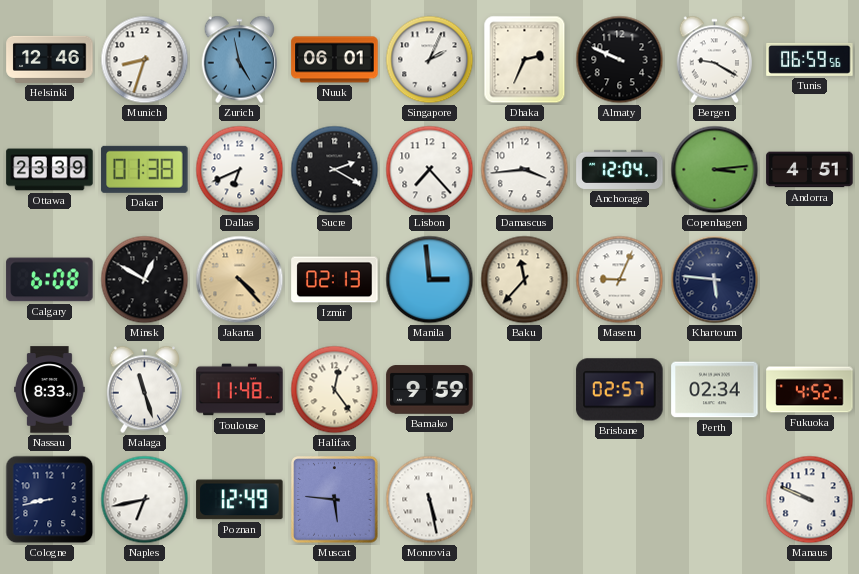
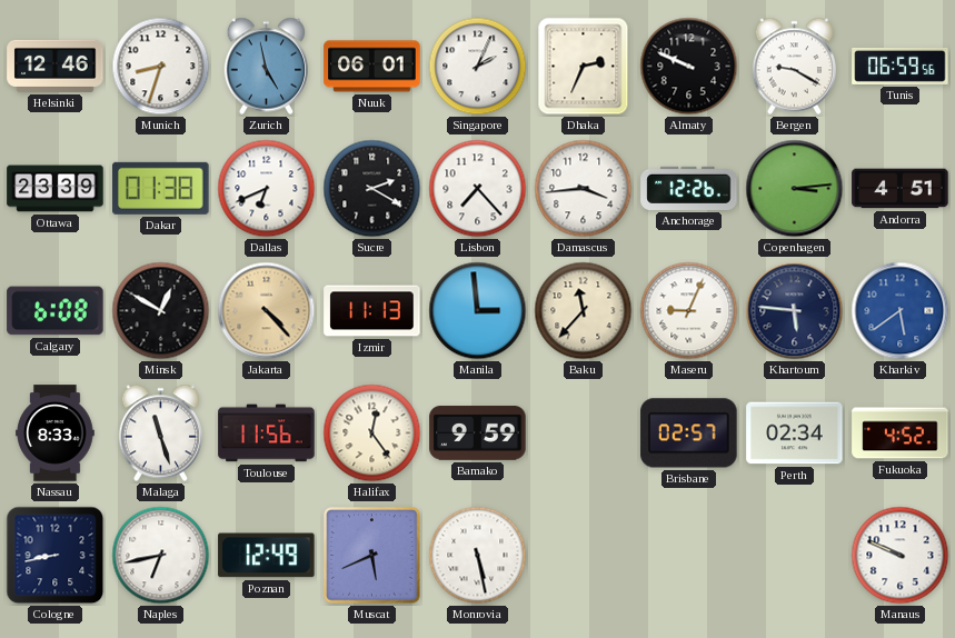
Anchorage: 12:04 -> 12:26
Izmir: 02:13 -> 11:13
Kharkiv: none -> 5:39
Toulouse: 11:48 -> 11:56
Muscat: 5:46 -> 5:41
